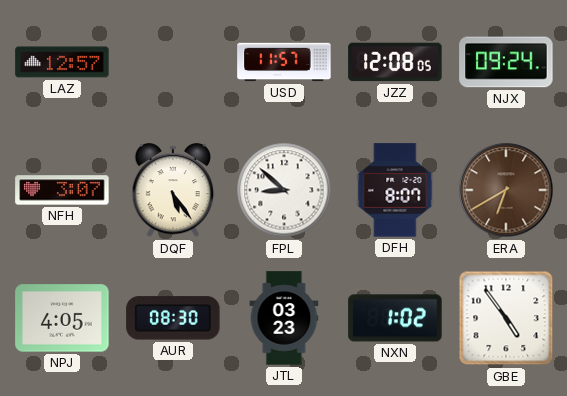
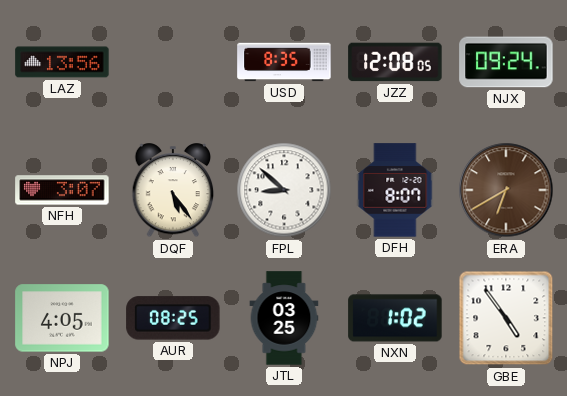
LAZ: 12:57 -> 13:56
USD: 11:57 -> 8:35
AUR: 08:30 -> 08:25
JTL: 03:23 -> 03:25
